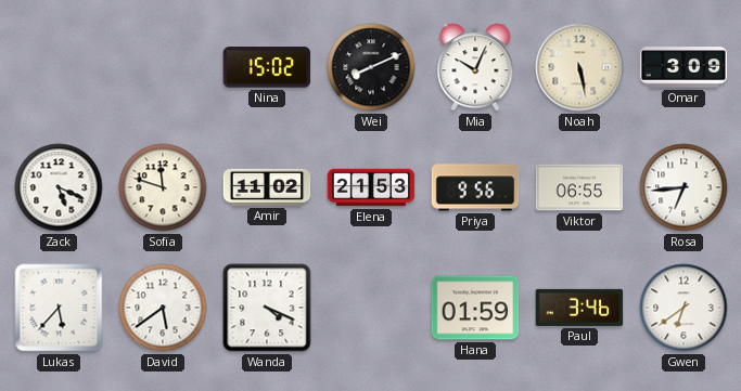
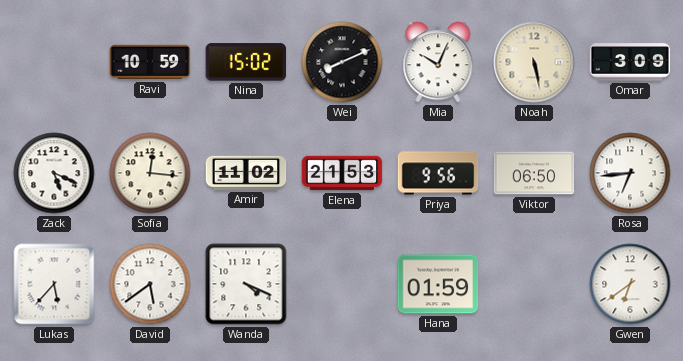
Ravi: none -> 10:59
Sofia: 11:48 -> 12:16
Viktor: 06:55 -> 06:50
Paul: 3:46 -> none
